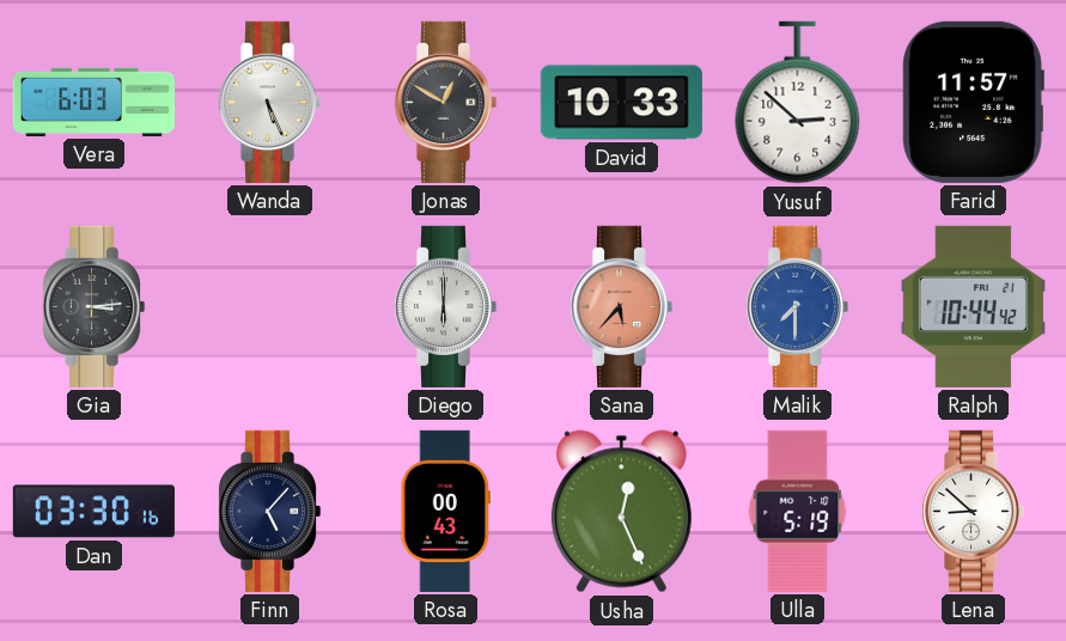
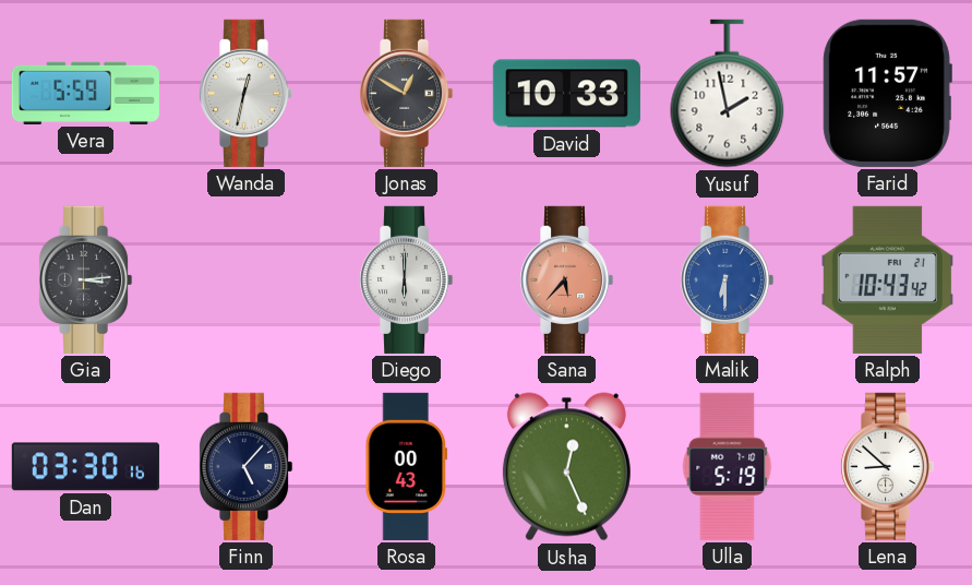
Vera: 6:03 -> 5:59
Wanda: 5:26 -> 12:32
Yusuf: 2:52 -> 1:58
Malik: 7:30 -> 6:30
Ralph: 10:44 -> 10:43
